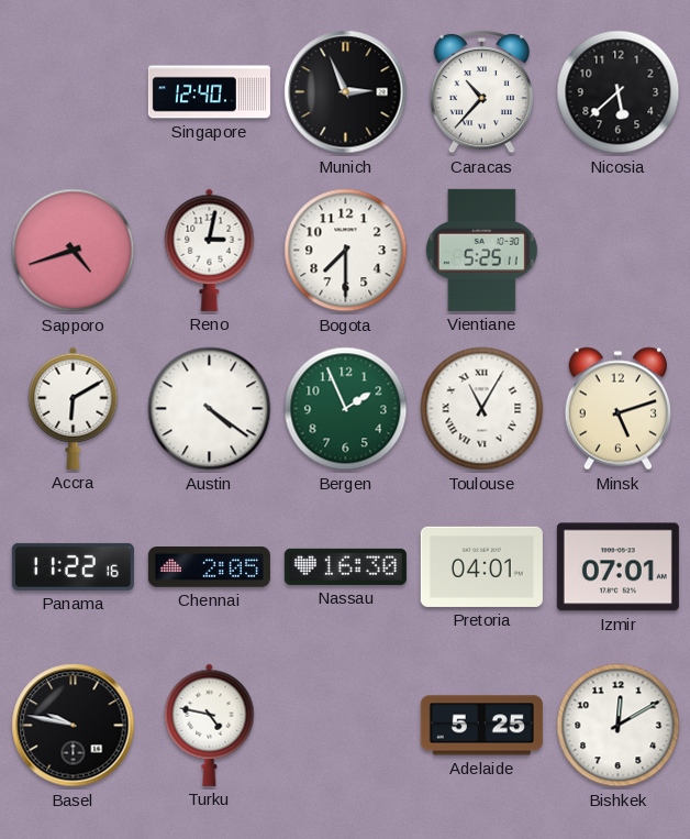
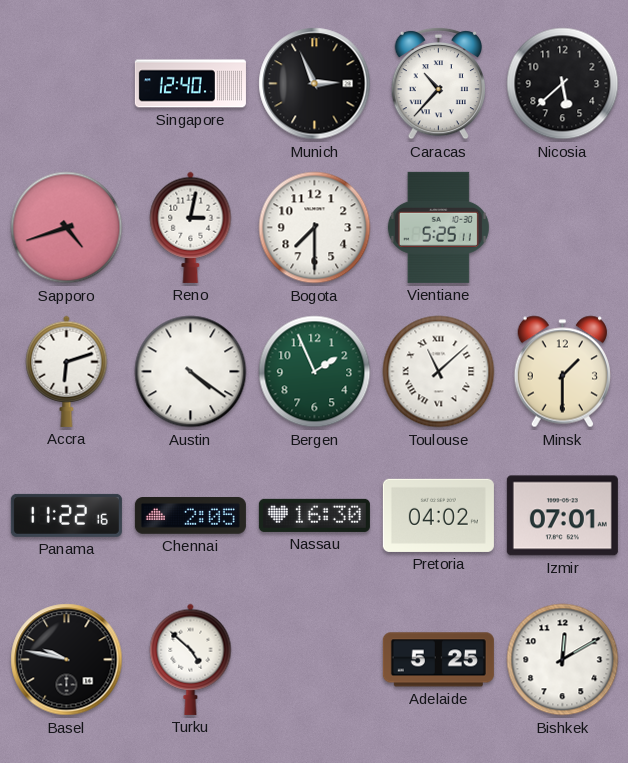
Accra: 6:10 -> 6:12
Toulouse: 11:05 -> 11:08
Minsk: 5:12 -> 1:30
Pretoria: 04:01 -> 04:02
Turku: 4:47 -> 4:52
